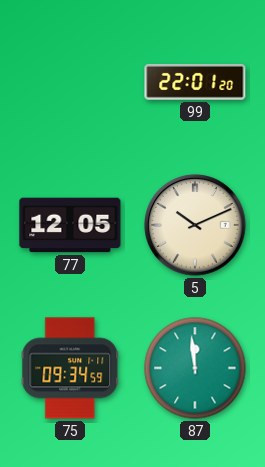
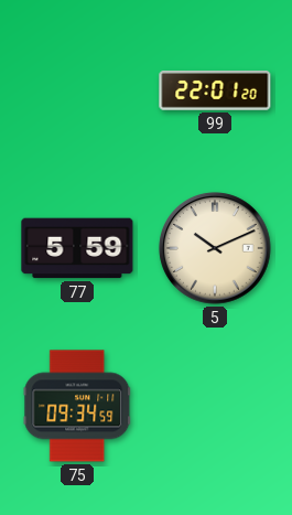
77: 12:05 -> 5:59
87: 11:59 -> none
